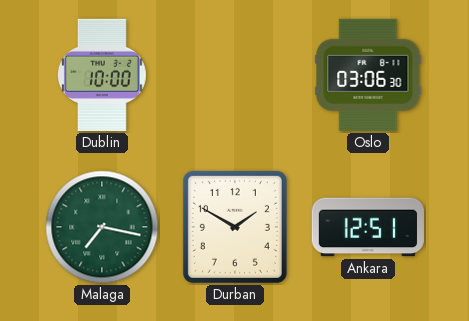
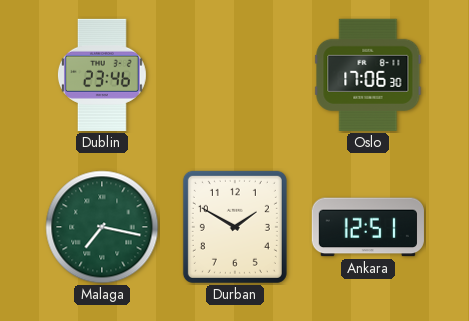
Dublin: 10:00 -> 23:46
Oslo: 03:06 -> 17:06
